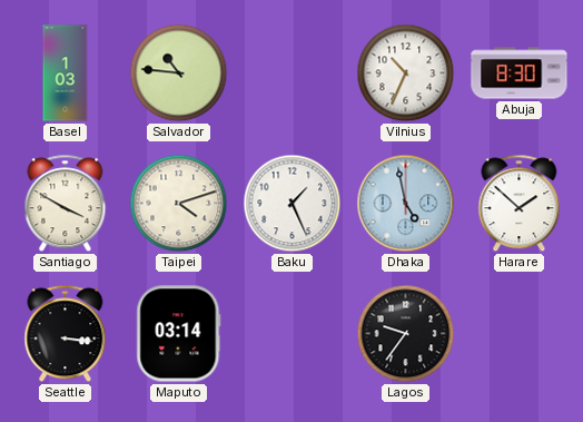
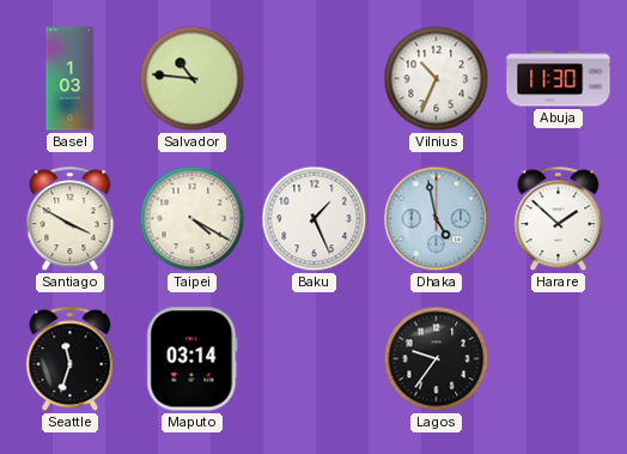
Abuja: 8:30 -> 11:30
Taipei: 4:12 -> 4:20
Seattle: 3:16 -> 11:33
